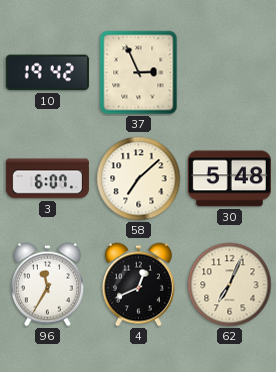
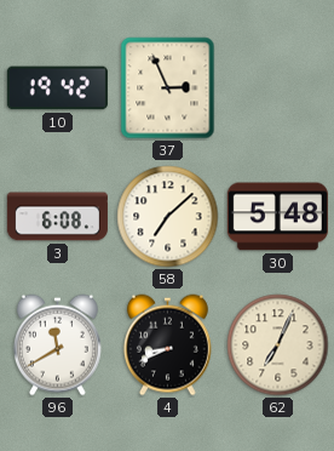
3: 6:07 -> 6:08
96: 11:35 -> 11:40
4: 12:41 -> 8:41
